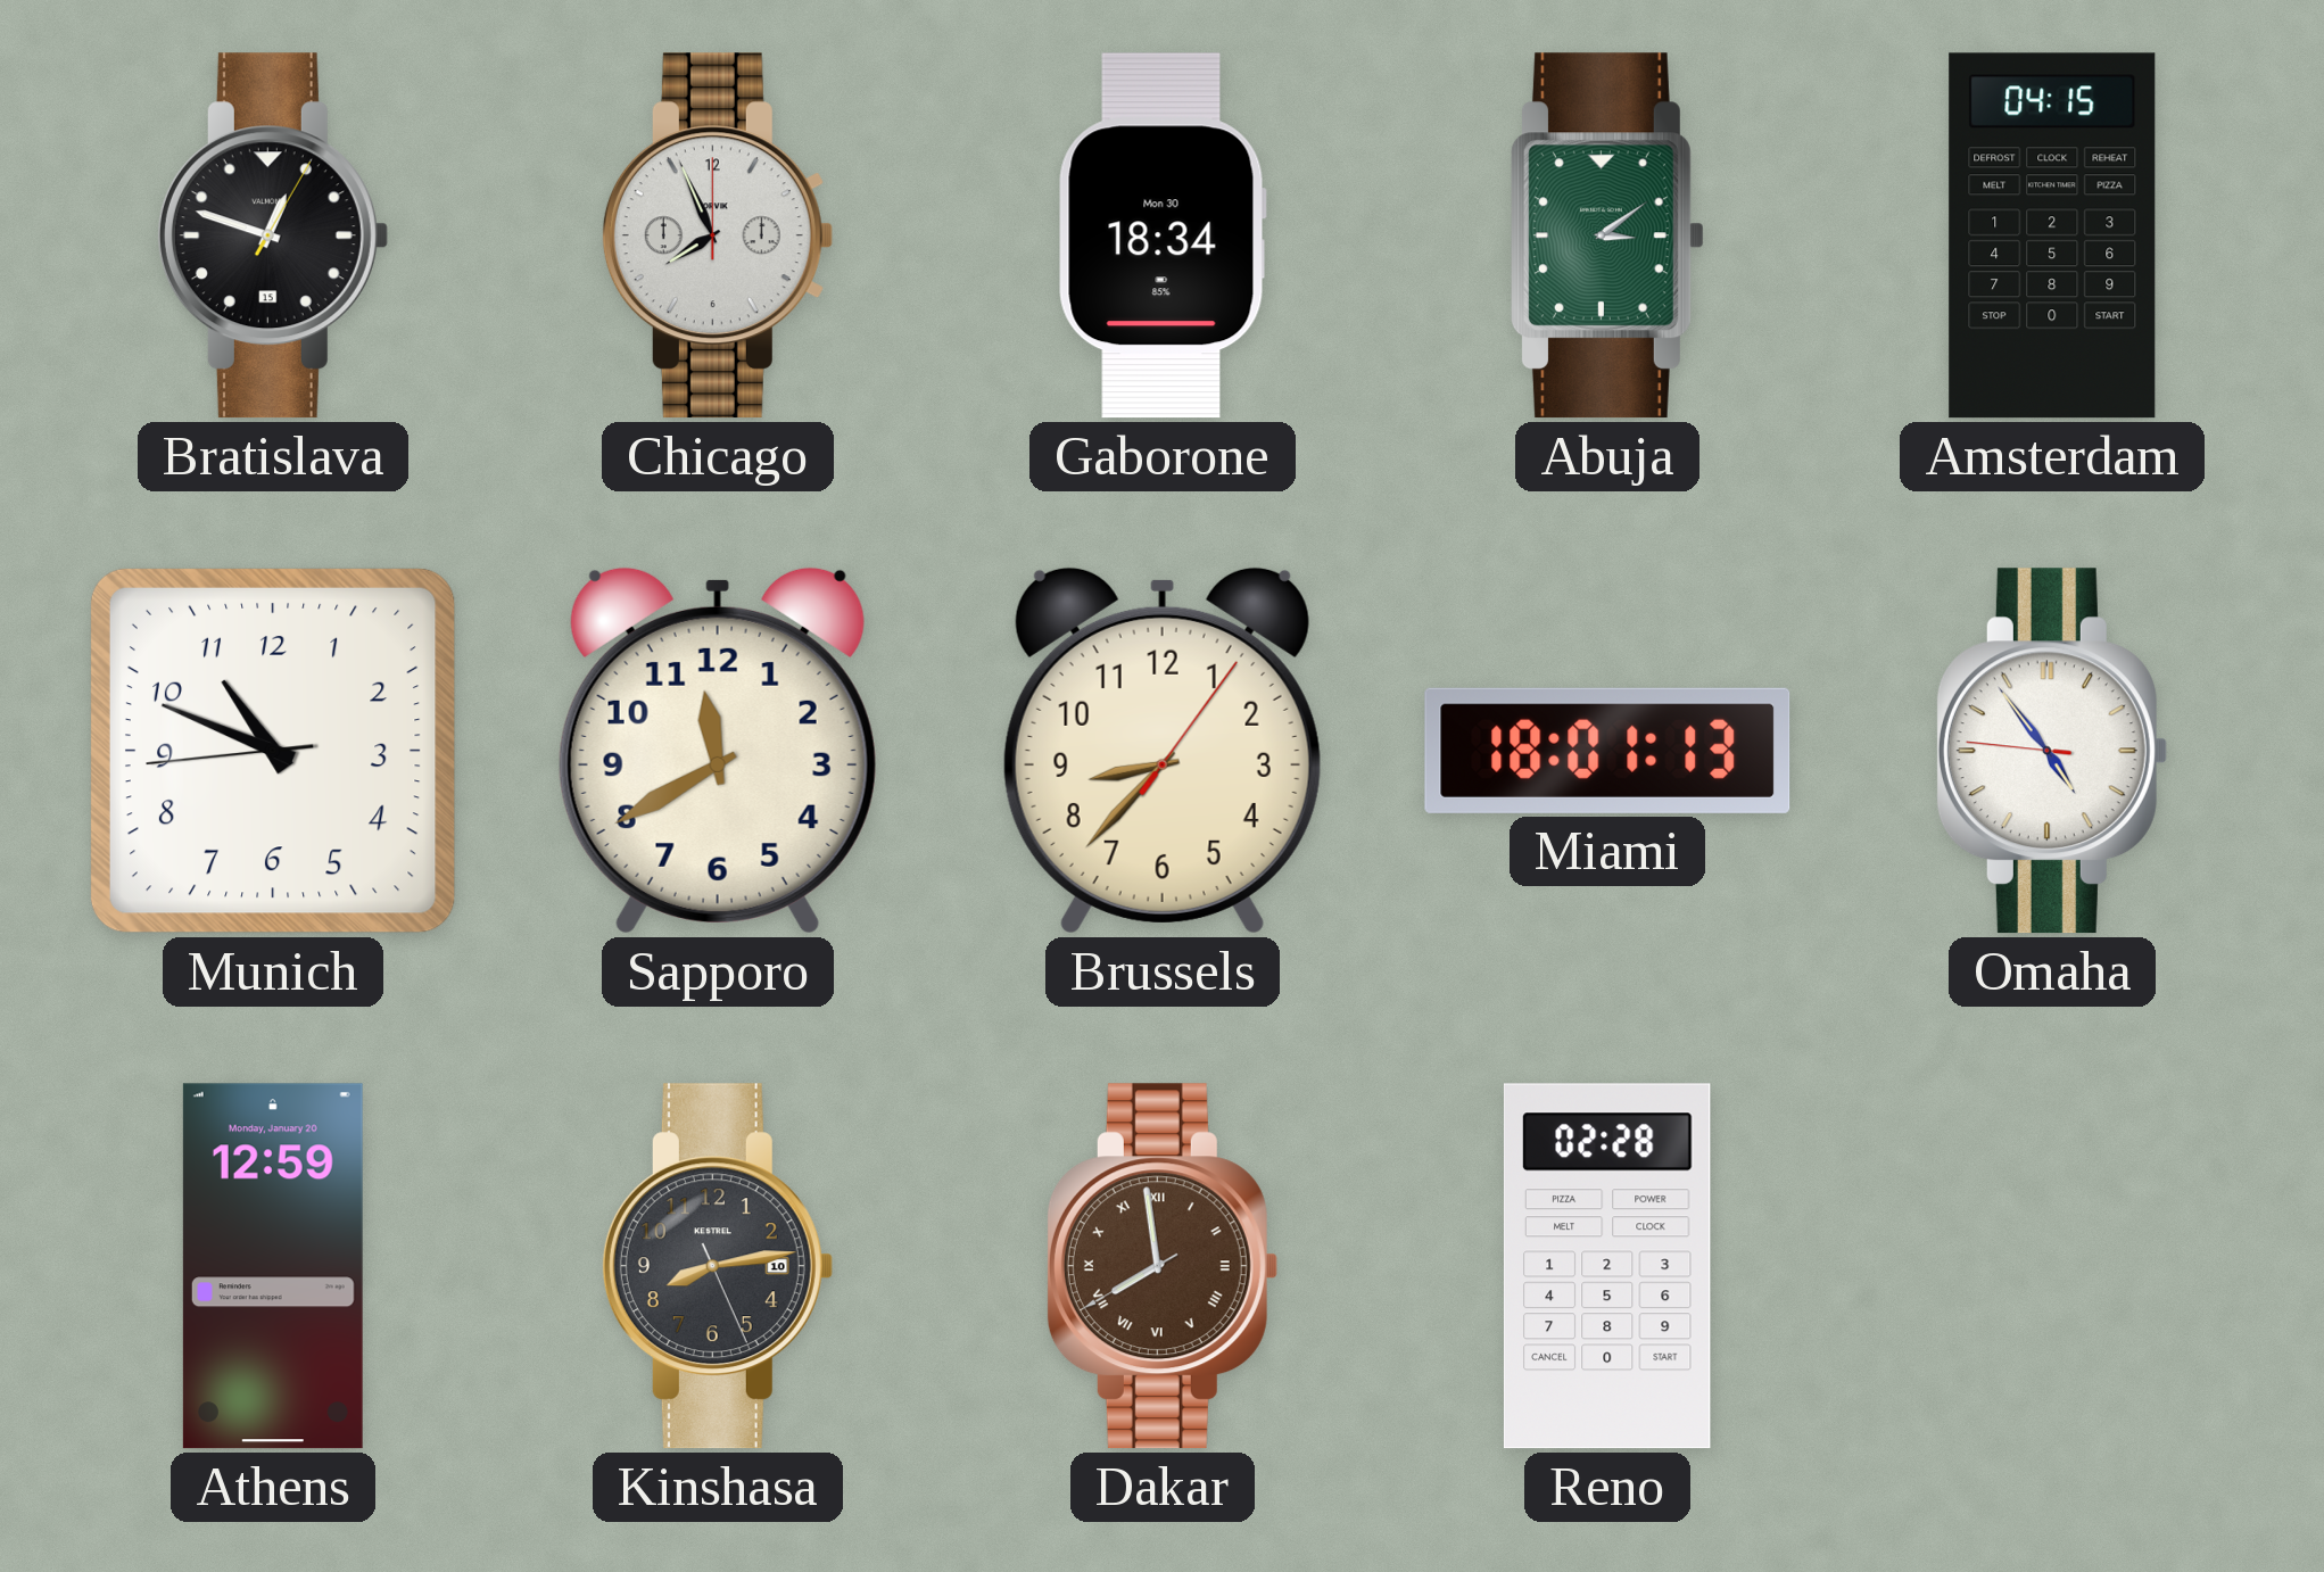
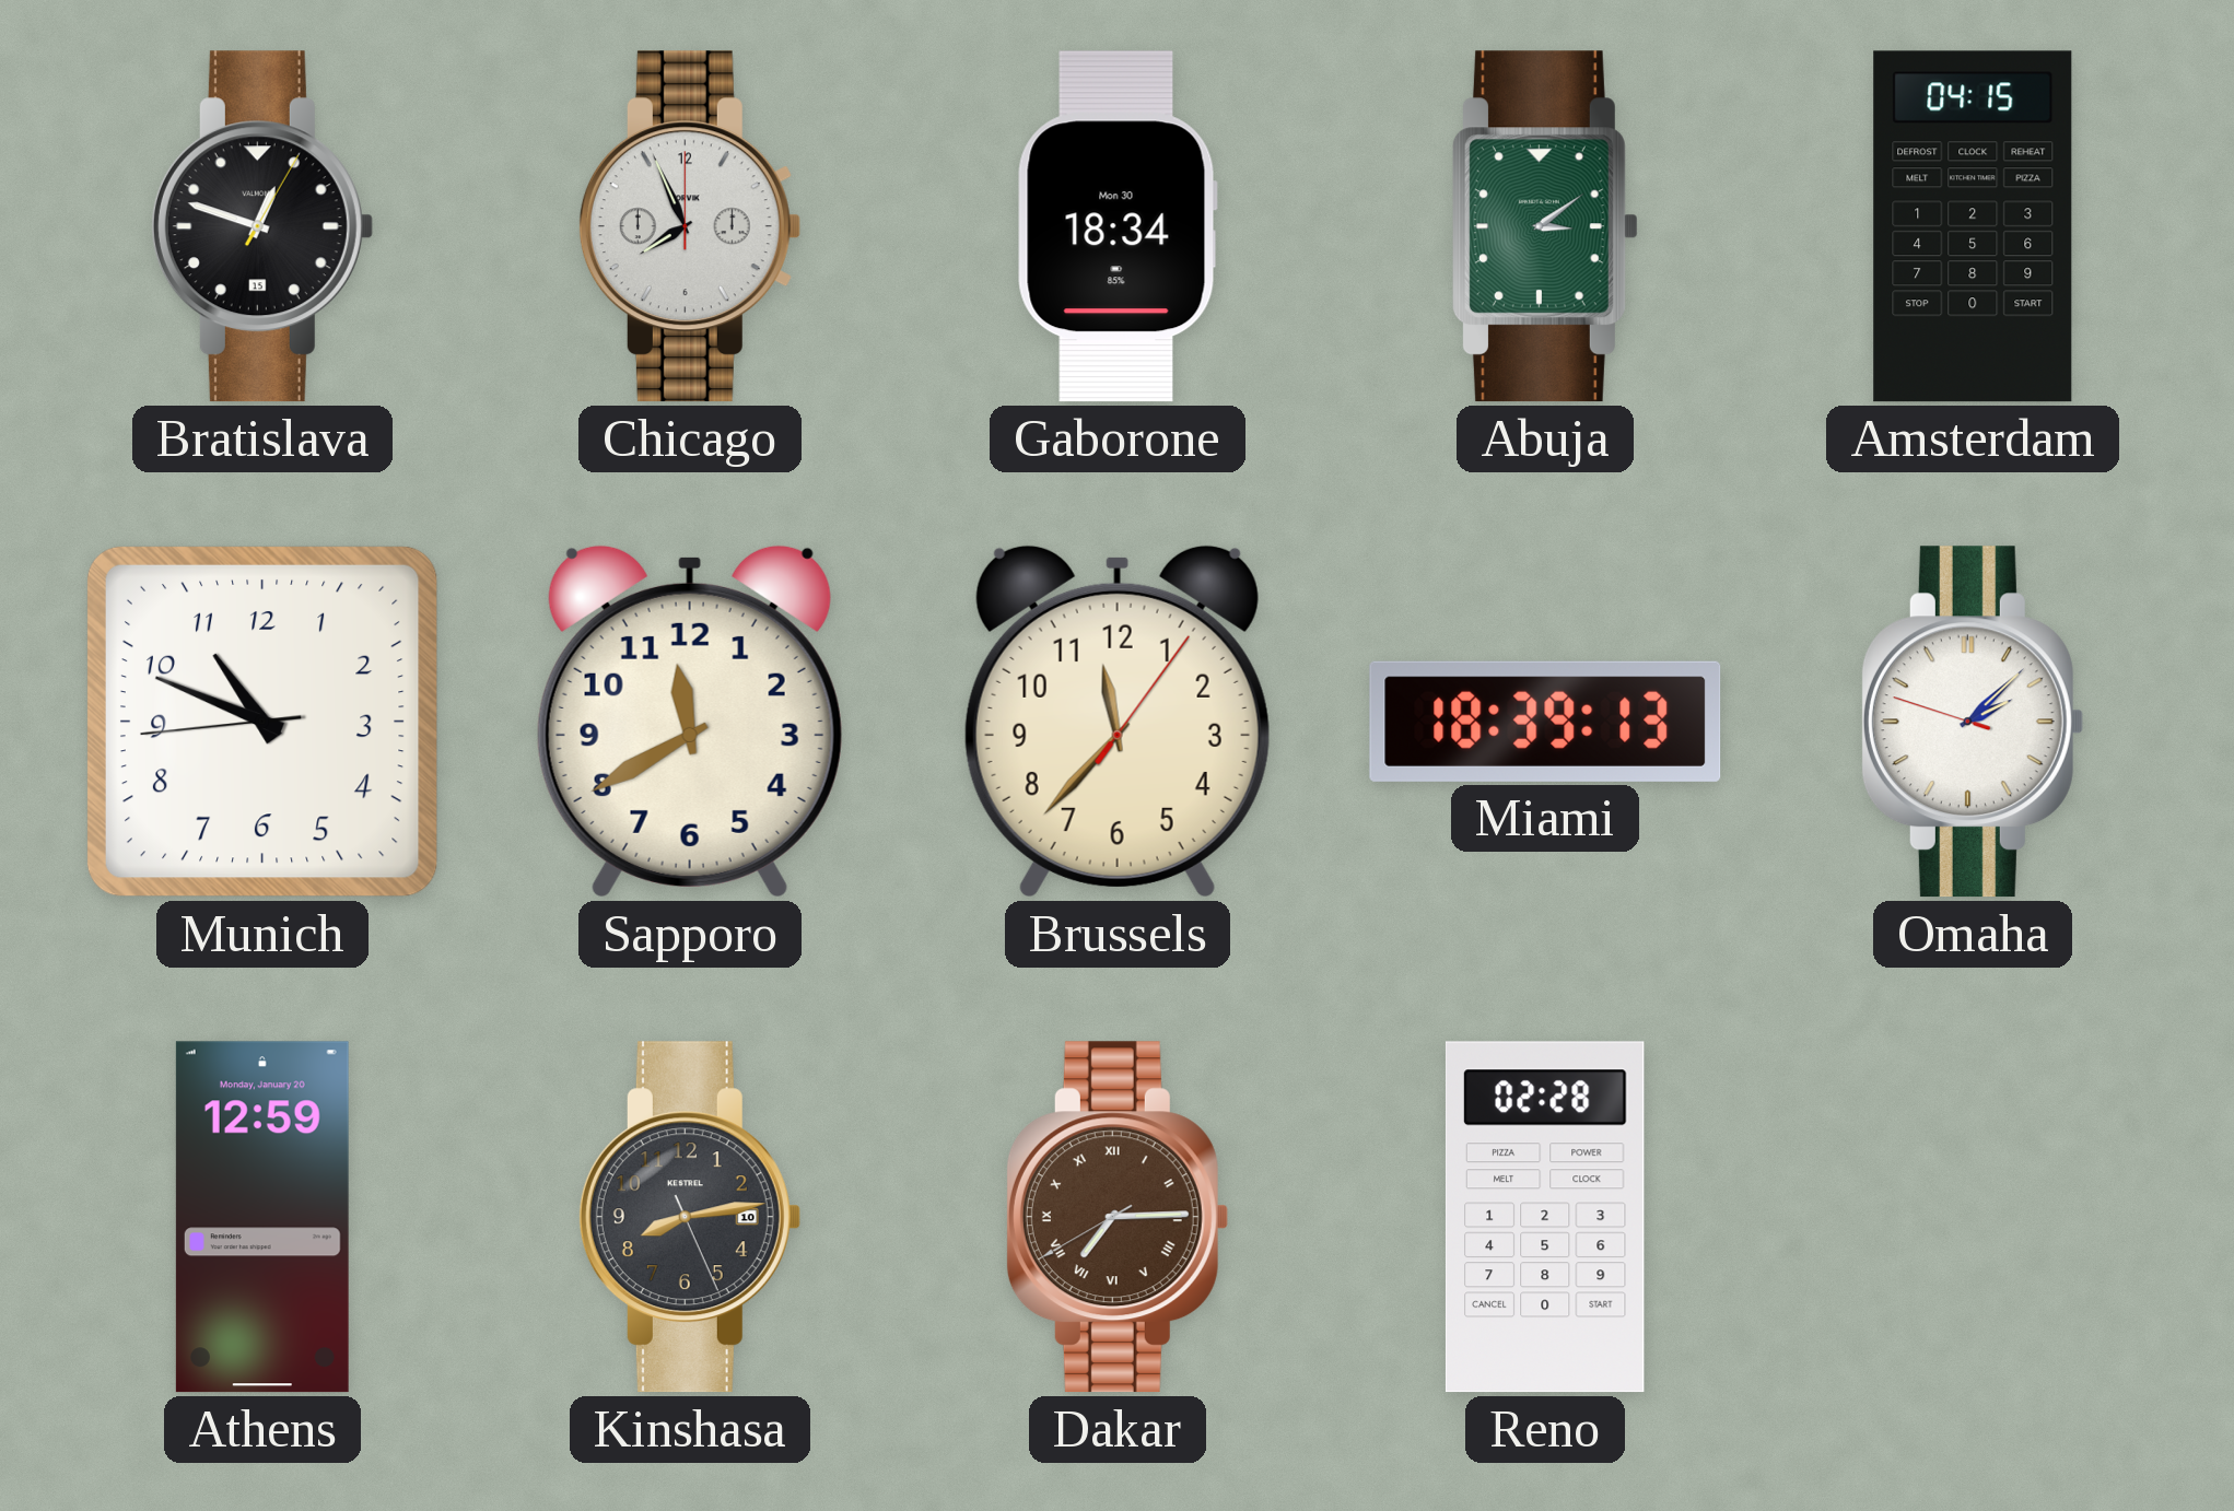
Brussels: 8:37 -> 11:37
Miami: 18:01 -> 18:39
Omaha: 4:53 -> 2:07
Dakar: 7:58 -> 7:14
